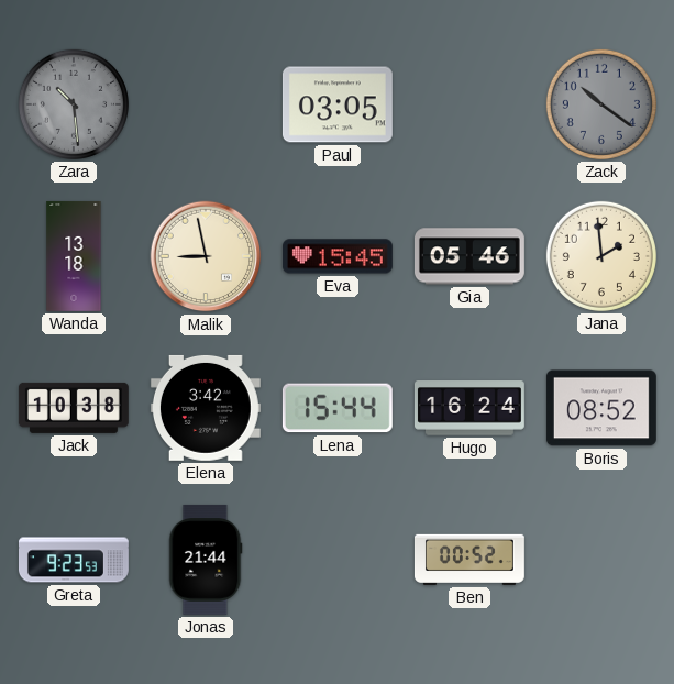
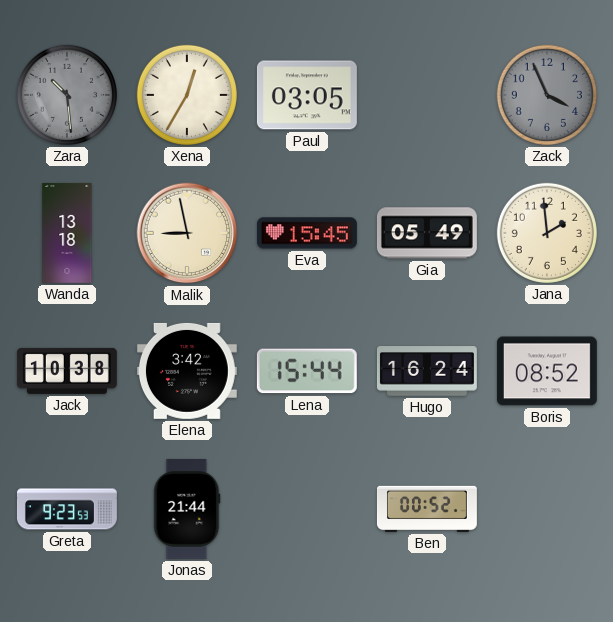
Xena: none -> 12:35
Zack: 10:21 -> 3:56
Gia: 05:46 -> 05:49
